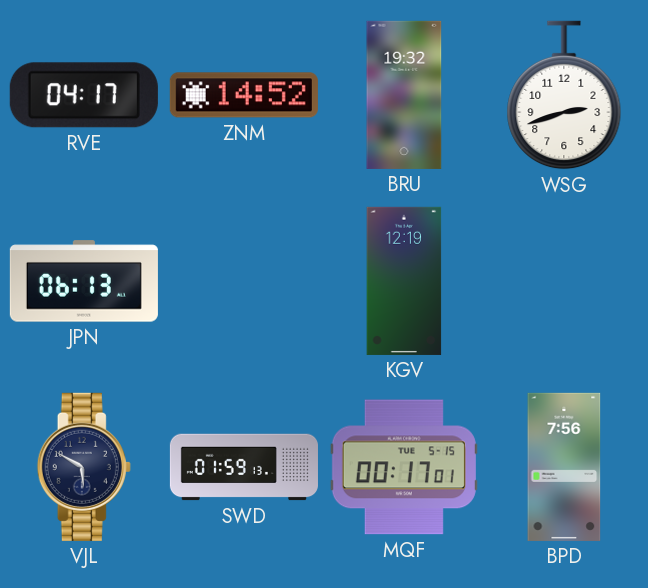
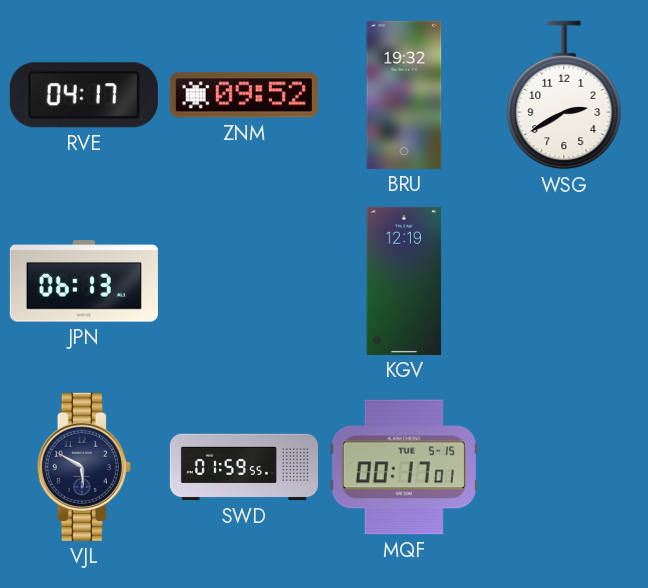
ZNM: 14:52 -> 09:52
WSG: 2:42 -> 2:40
SWD: 01:59:13 -> 01:59:55
BPD: 7:56 -> none
